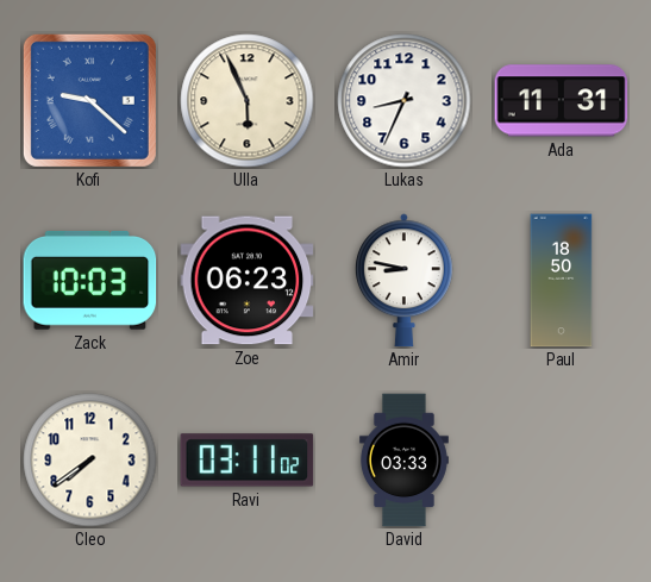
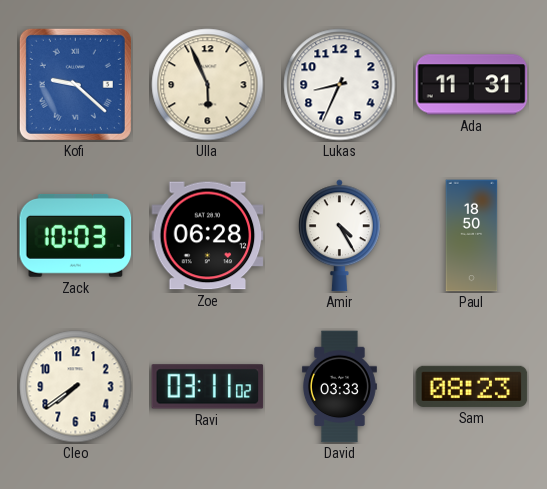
Zoe: 06:23 -> 06:28
Amir: 8:47 -> 4:25
Sam: none -> 08:23
